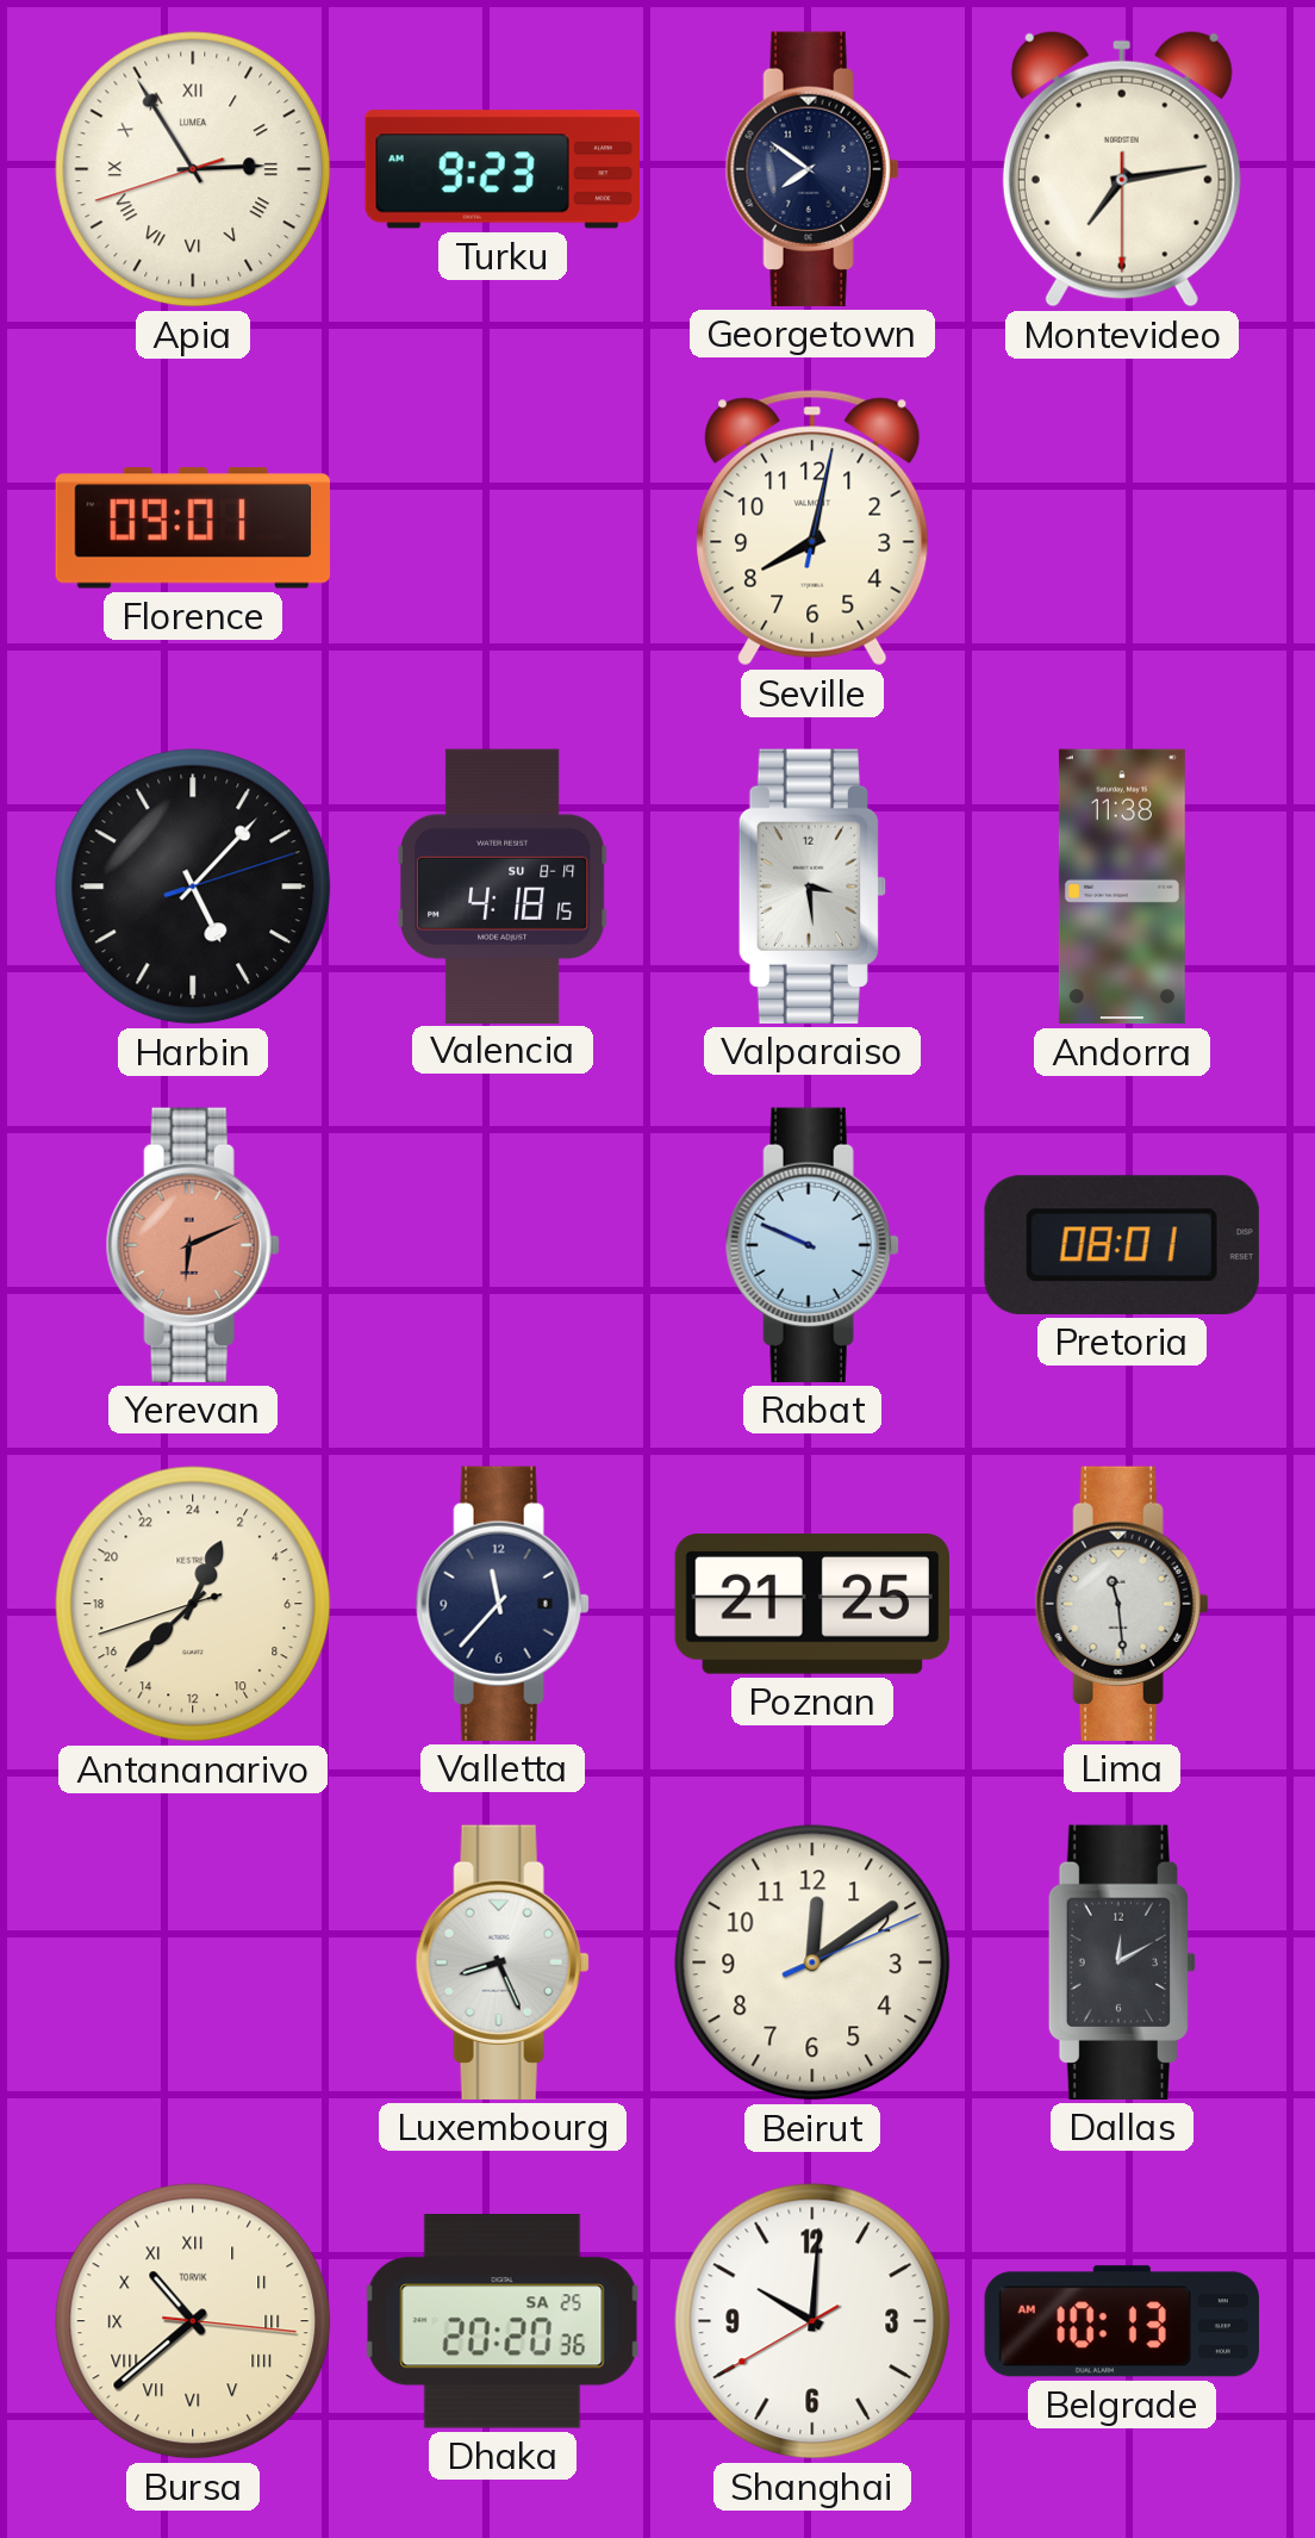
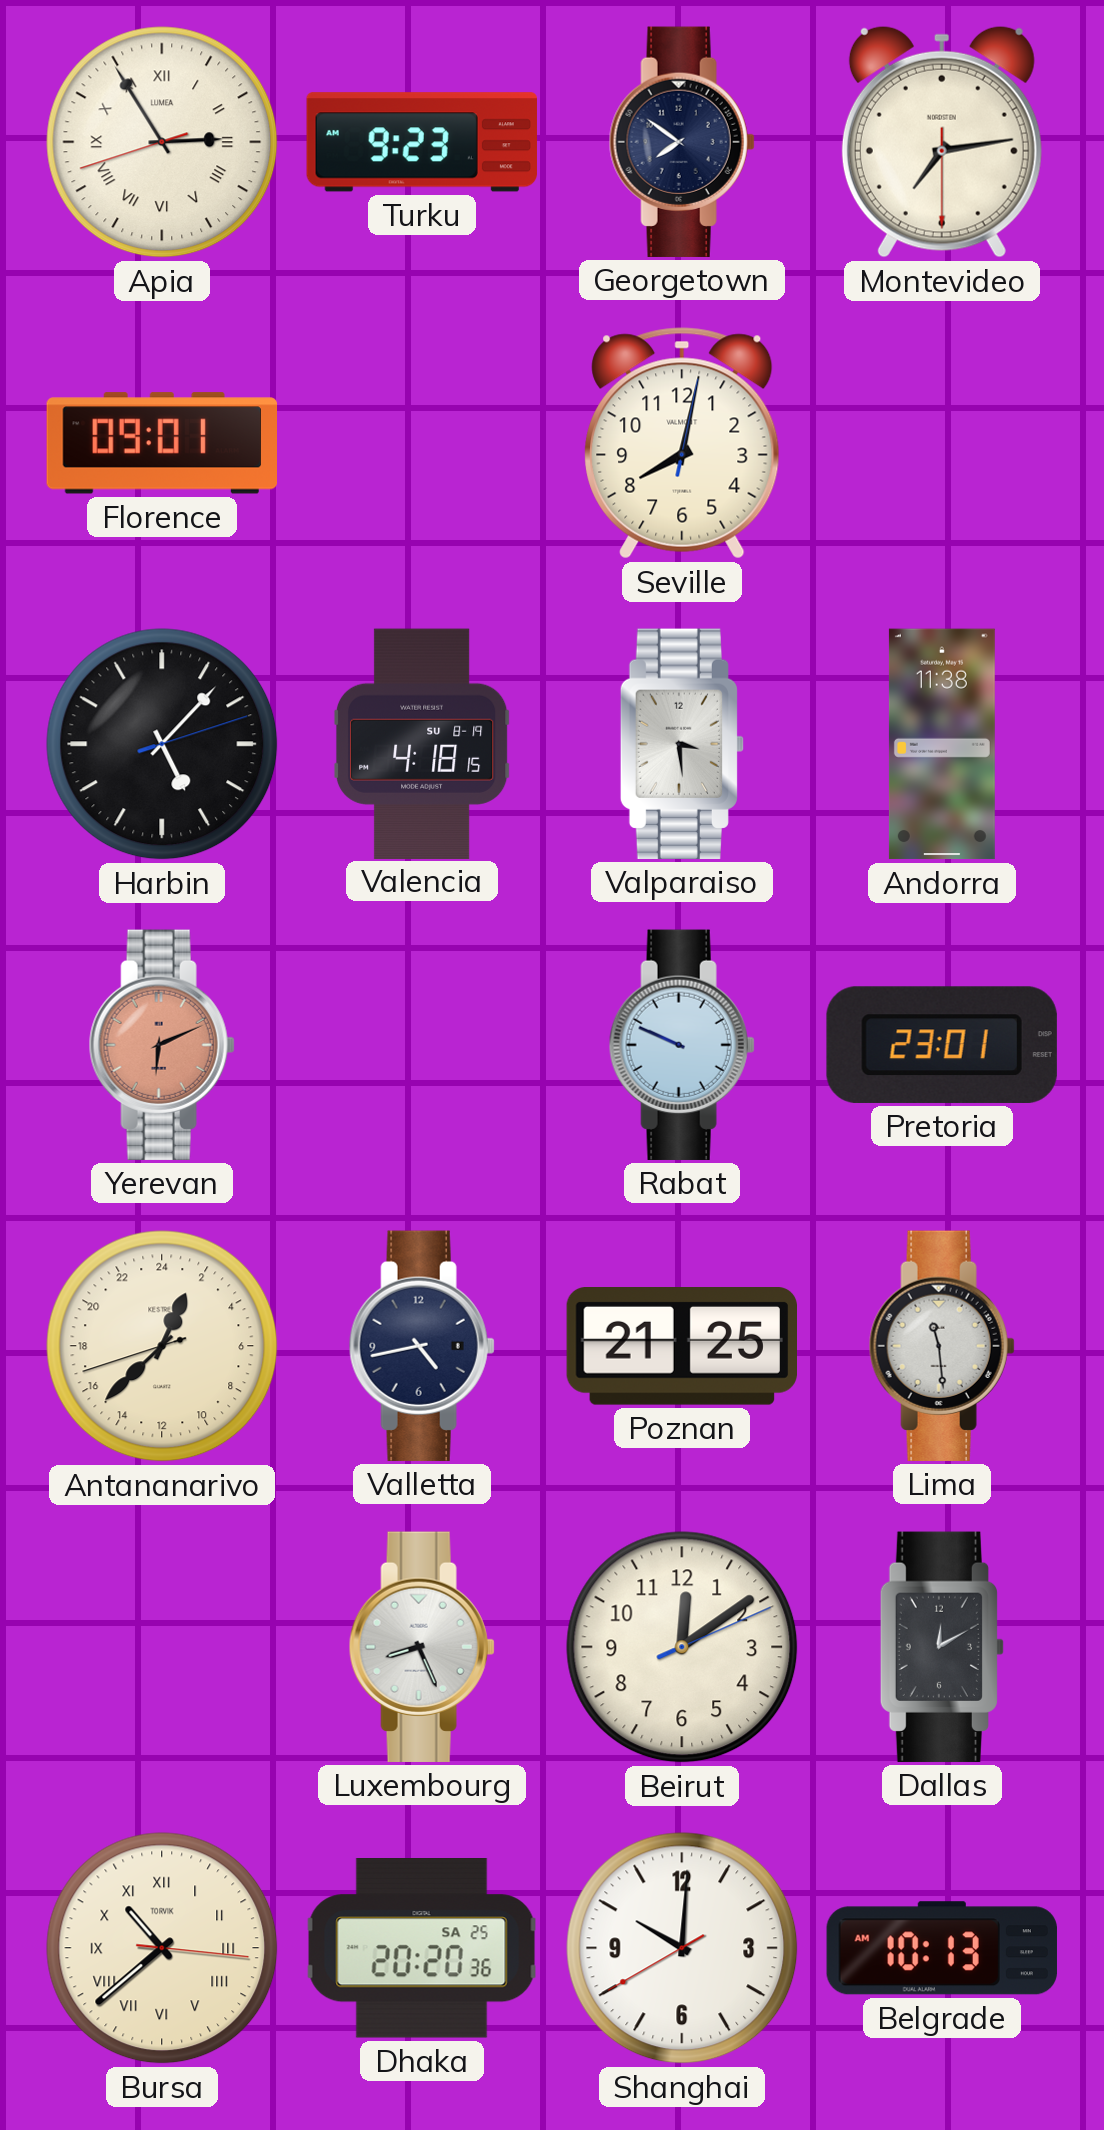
Pretoria: 08:01 -> 23:01
Valletta: 11:37 -> 4:43
